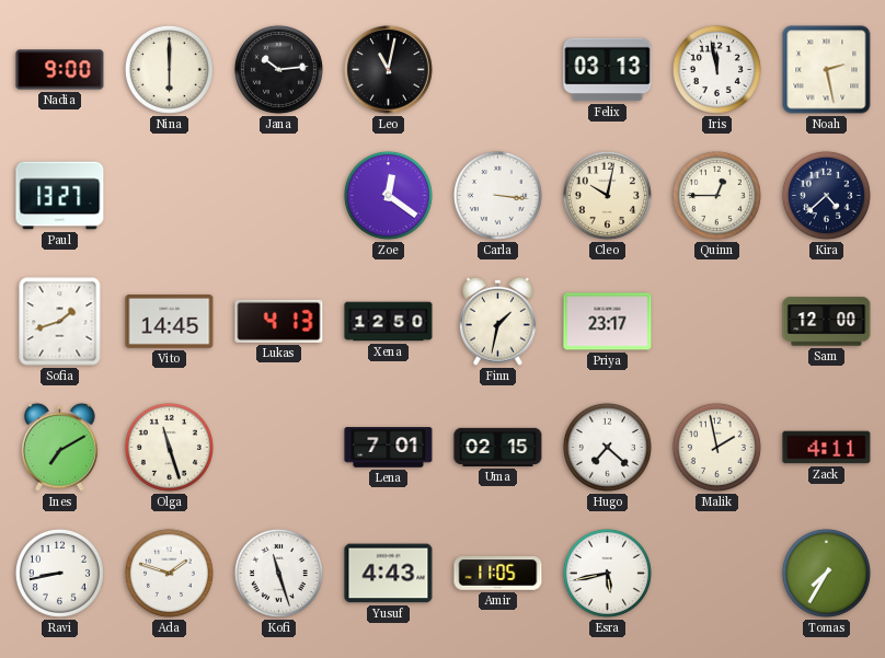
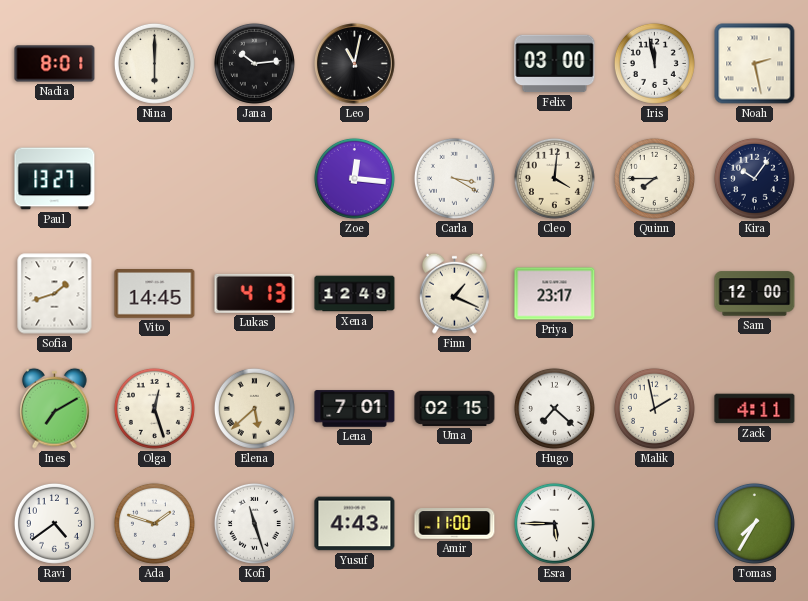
Nadia: 9:00 -> 8:01
Felix: 03:13 -> 03:00
Zoe: 12:21 -> 12:16
Carla: 3:16 -> 3:20
Cleo: 10:02 -> 4:01
Quinn: 12:45 -> 7:45
Kira: 4:38 -> 10:06
Xena: 12:50 -> 12:49
Finn: 1:32 -> 1:19
Olga: 11:27 -> 12:27
Elena: none -> 5:38
Ravi: 8:43 -> 4:39
Amir: 11:05 -> 11:00
Esra: 5:43 -> 5:45
